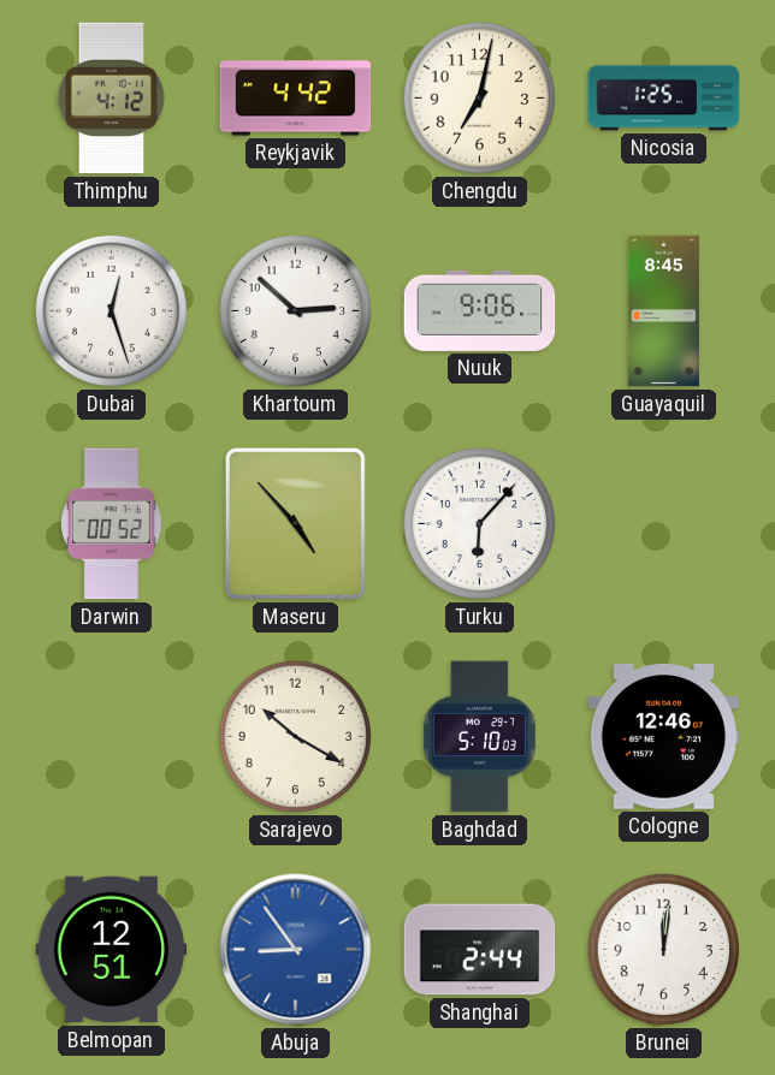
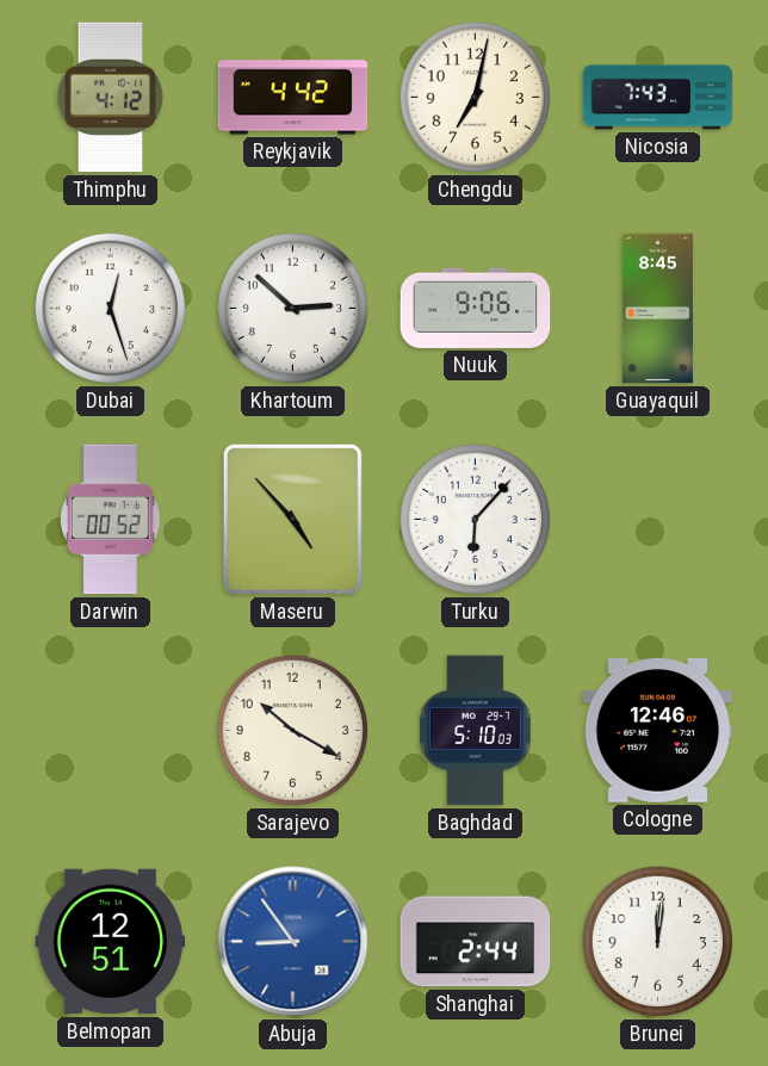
Nicosia: 1:25 -> 7:43
